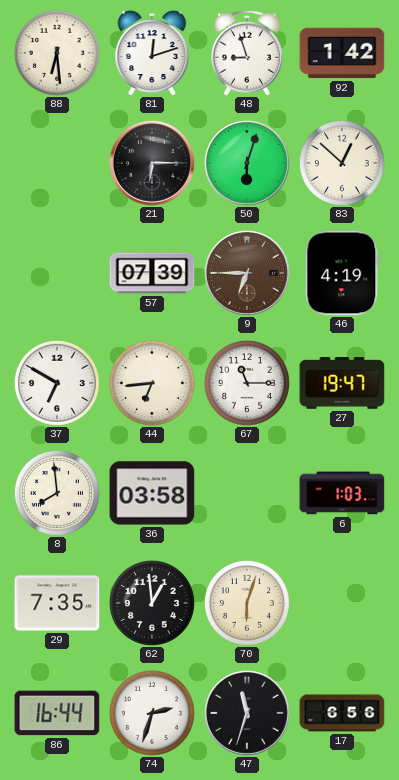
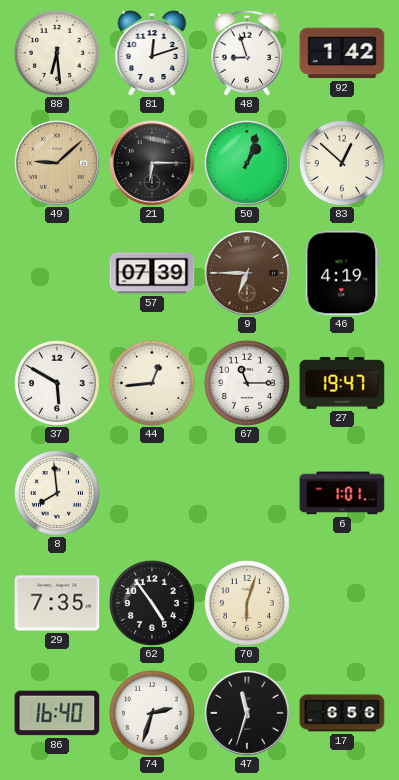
49: none -> 9:08
50: 6:03 -> 1:03
37: 6:50 -> 5:50
44: 6:44 -> 12:44
36: 03:58 -> none
6: 1:03 -> 1:01
62: 12:59 -> 4:54
86: 16:44 -> 16:40
